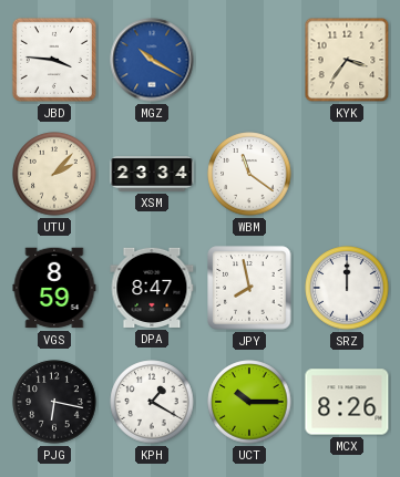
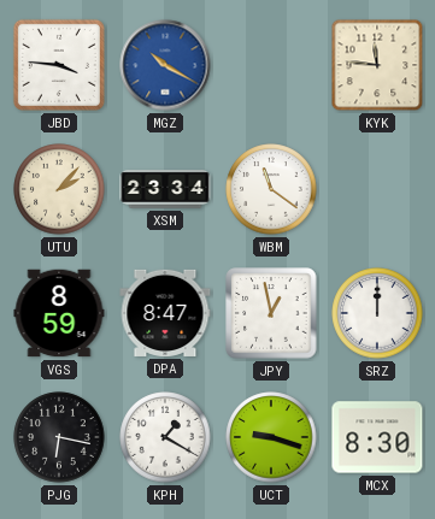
KYK: 3:36 -> 11:46
JPY: 7:58 -> 12:58
UCT: 10:15 -> 9:18
MCX: 8:26 -> 8:30
